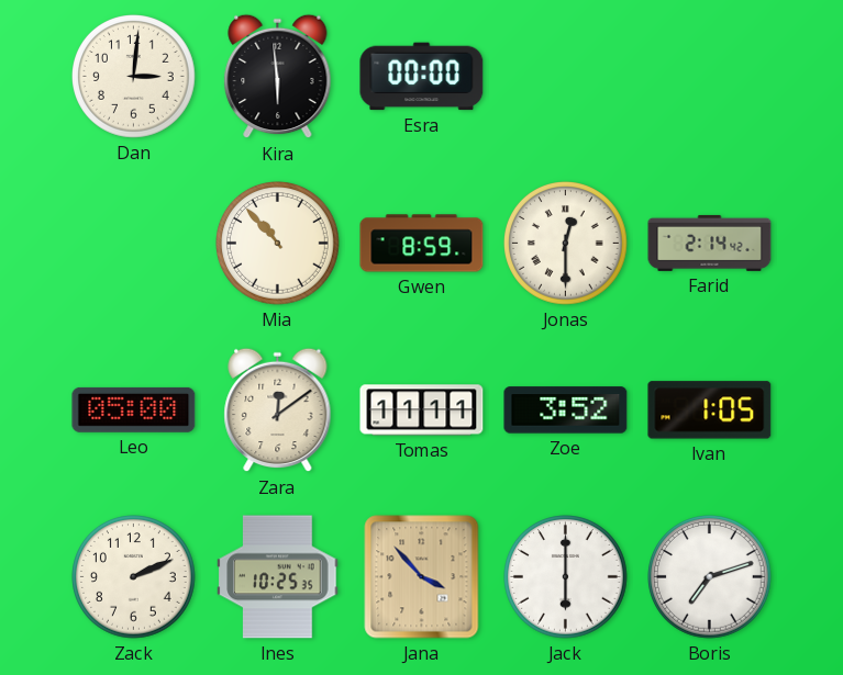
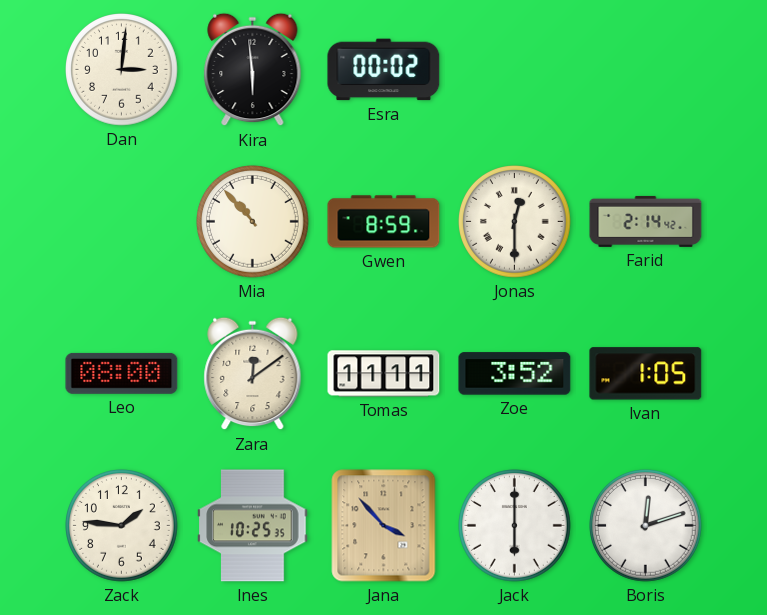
Esra: 00:00 -> 00:02
Leo: 05:00 -> 08:00
Zack: 2:11 -> 1:46
Boris: 7:12 -> 12:12
